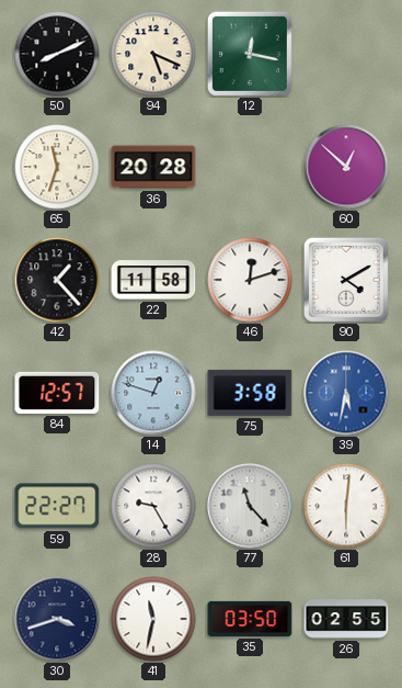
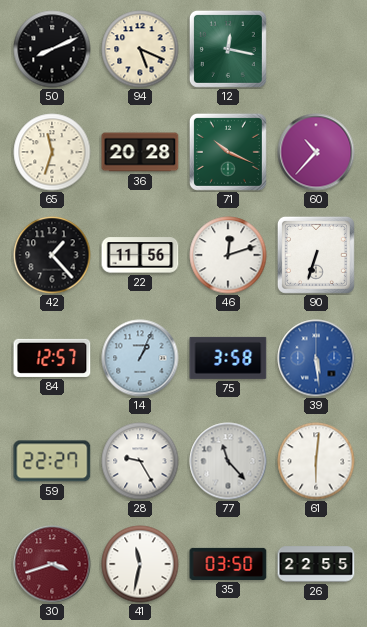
71: none -> 10:19
60: 12:52 -> 10:37
22: 11:58 -> 11:56
90: 4:10 -> 6:33
14: 12:48 -> 1:04
39: 5:32 -> 5:29
30 dial: navy -> burgundy
26: 02:55 -> 22:55
